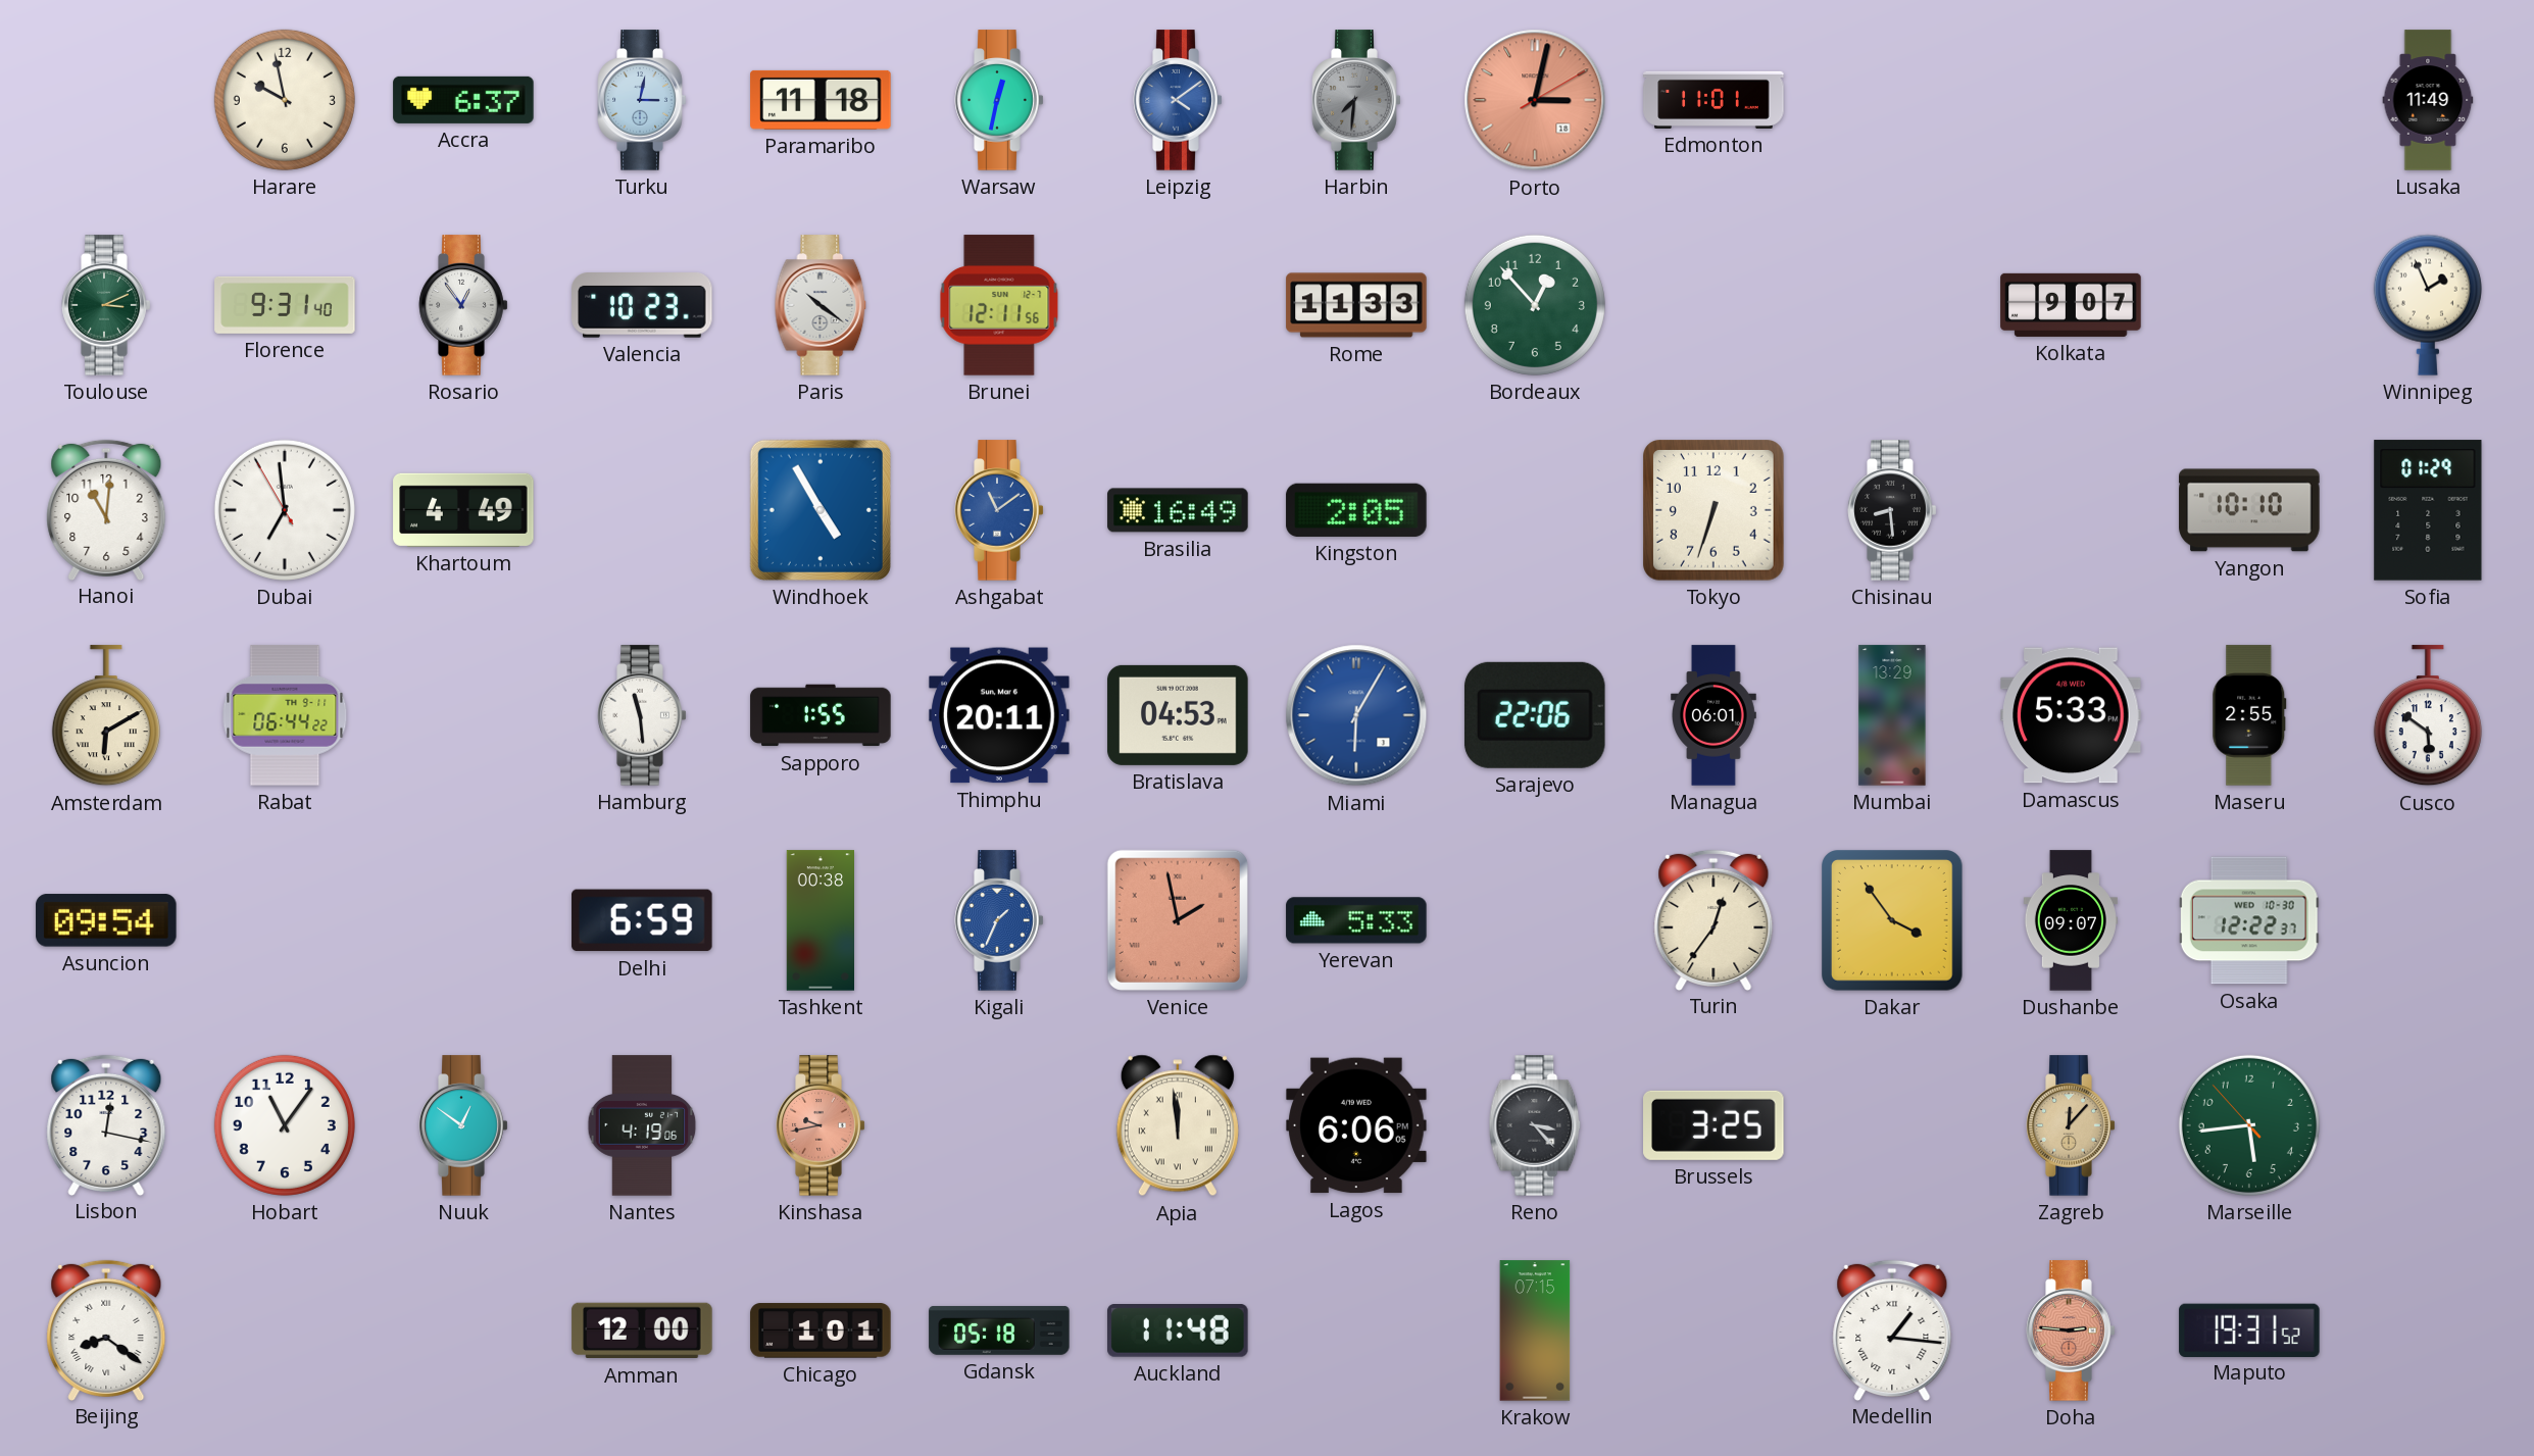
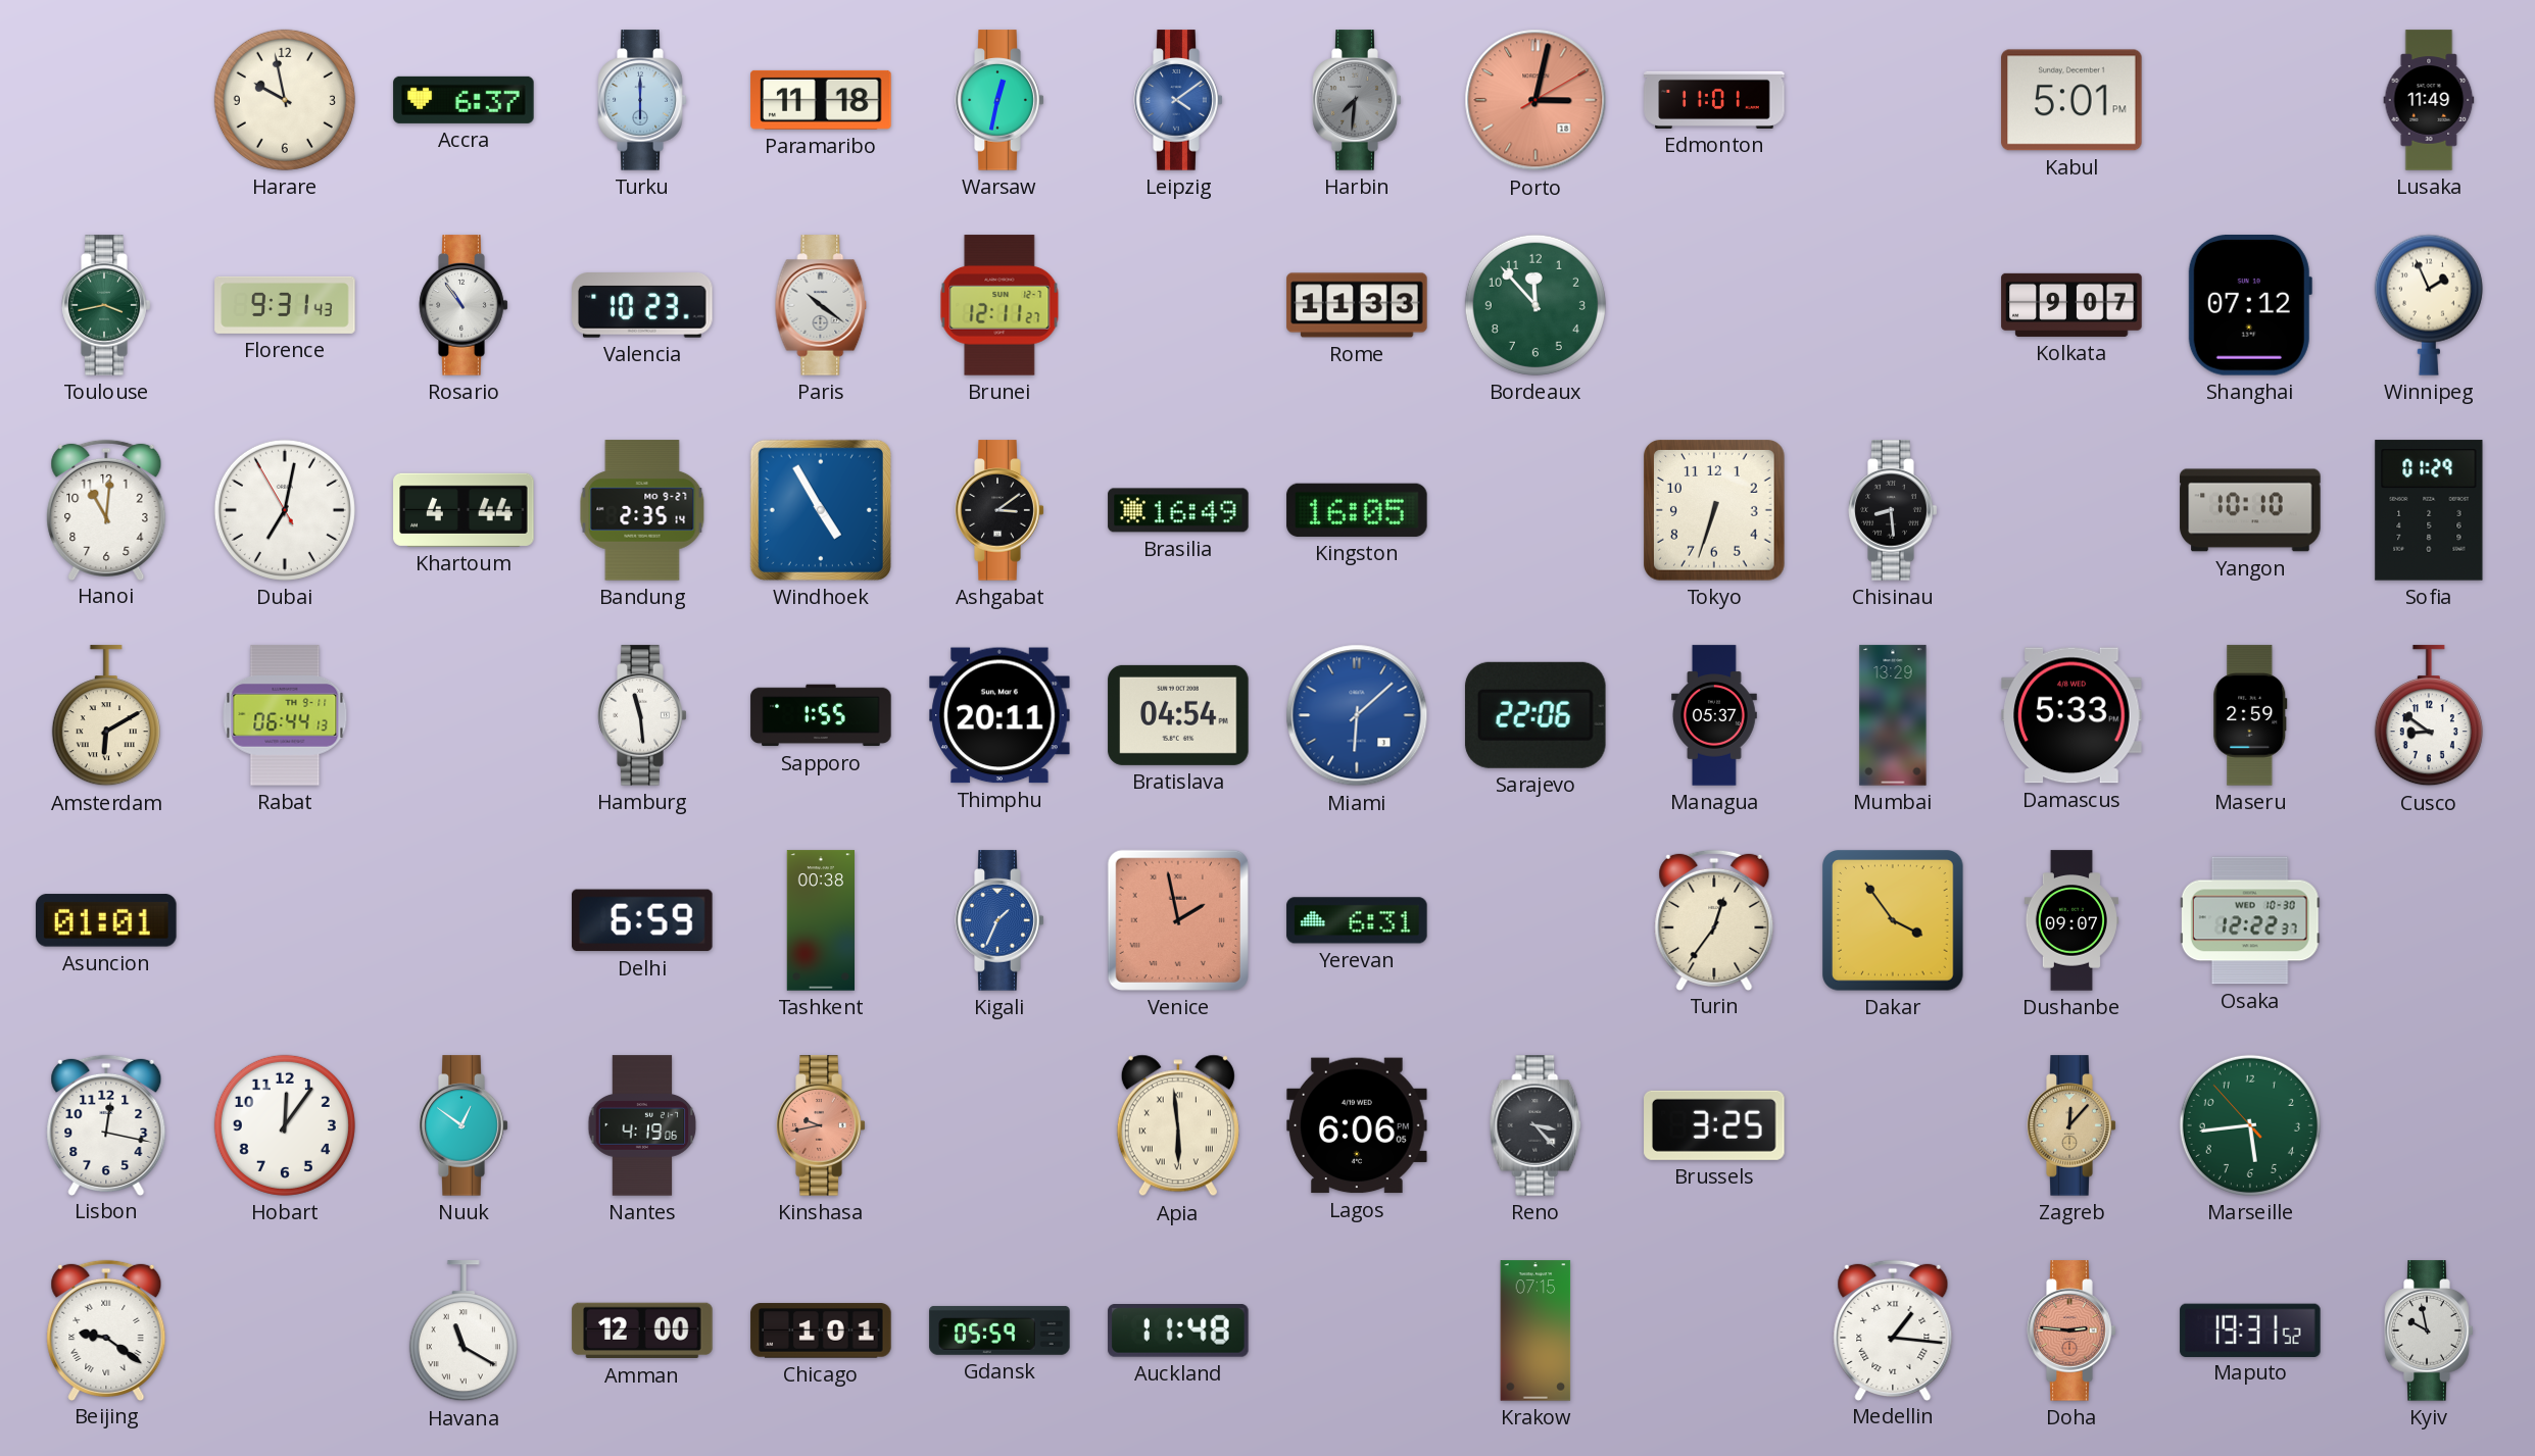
Turku: 3:02 -> 6:00
Kabul: none -> 5:01
Toulouse: 3:11 -> 3:43
Florence: 9:31:40 -> 9:31:43
Rosario: 12:54 -> 10:54
Brunei: 12:11:56 -> 12:11:27
Bordeaux: 12:53 -> 11:53
Shanghai: none -> 07:12
Dubai: 6:58 -> 7:01
Khartoum: 4:49 -> 4:44
Bandung: none -> 2:35
Ashgabat: 11:09 -> 3:09
Ashgabat dial: blue -> black
Kingston: 2:05 -> 16:05
Rabat: 06:44:22 -> 06:44:13
Bratislava: 04:53 -> 04:54
Miami: 6:05 -> 6:08
Managua: 06:01 -> 05:37
Maseru: 2:55 -> 2:59
Cusco: 5:51 -> 8:51
Asuncion: 09:54 -> 01:01
Yerevan: 5:33 -> 6:31
Hobart: 11:06 -> 12:06
Apia: 11:59 -> 5:59
Beijing: 8:21 -> 9:21
Havana: none -> 11:20
Gdansk: 05:18 -> 05:59
Kyiv: none -> 9:58
